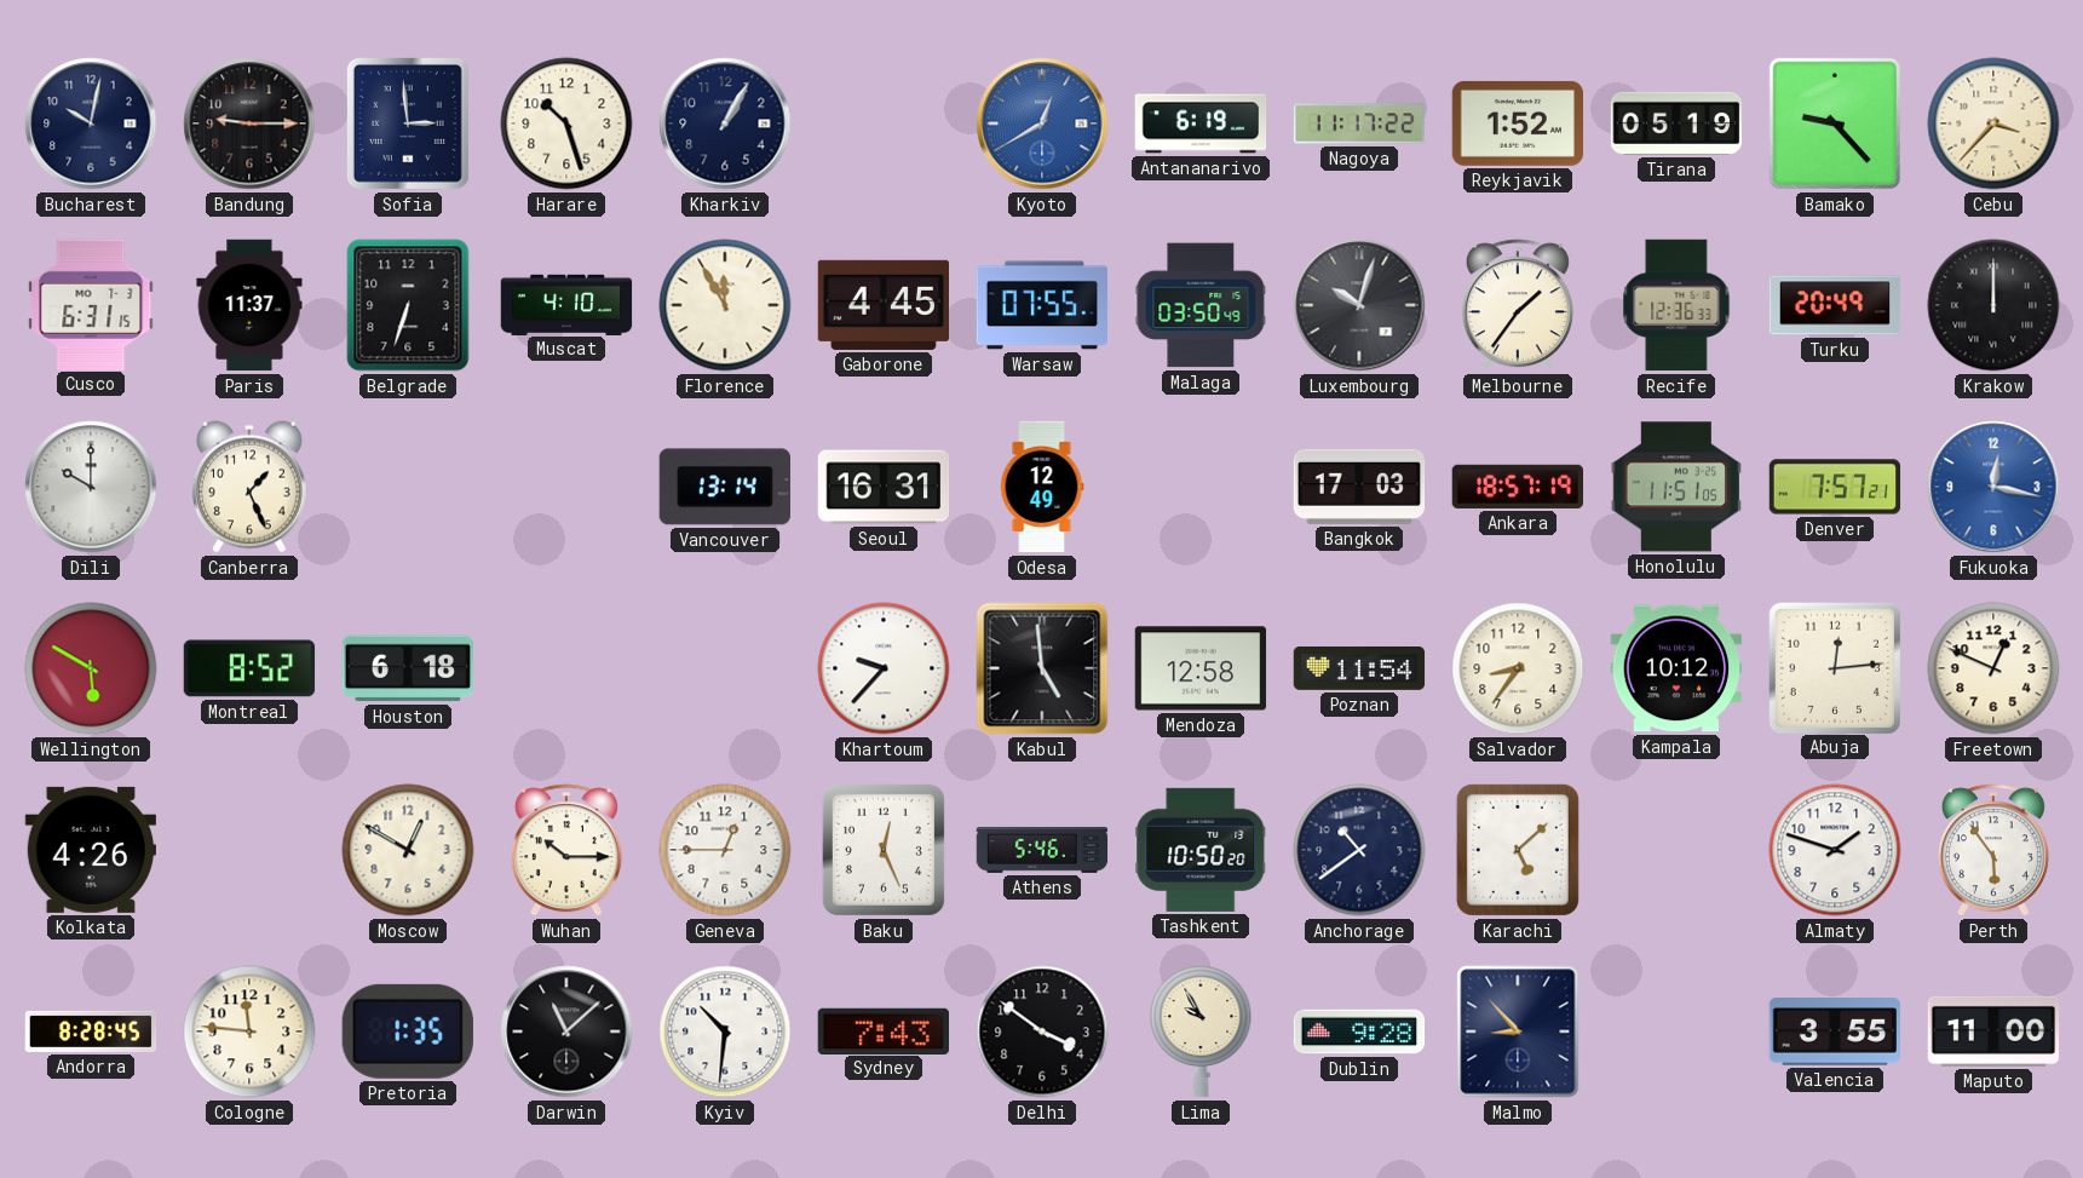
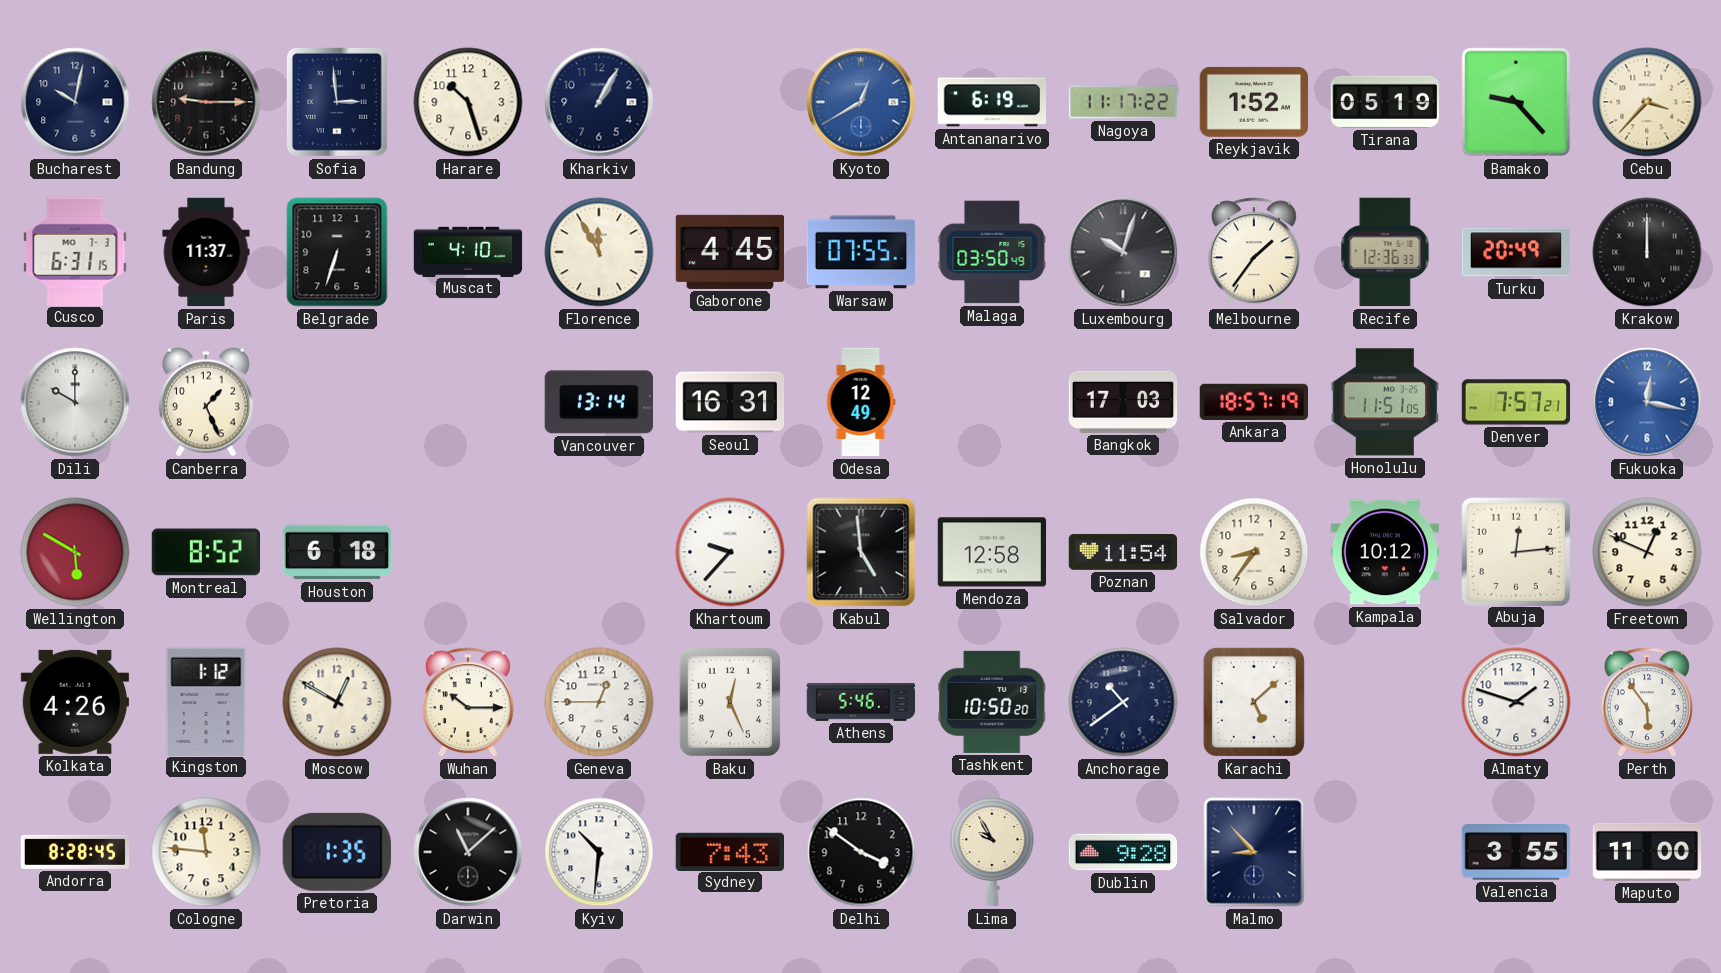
Kingston: none -> 1:12
